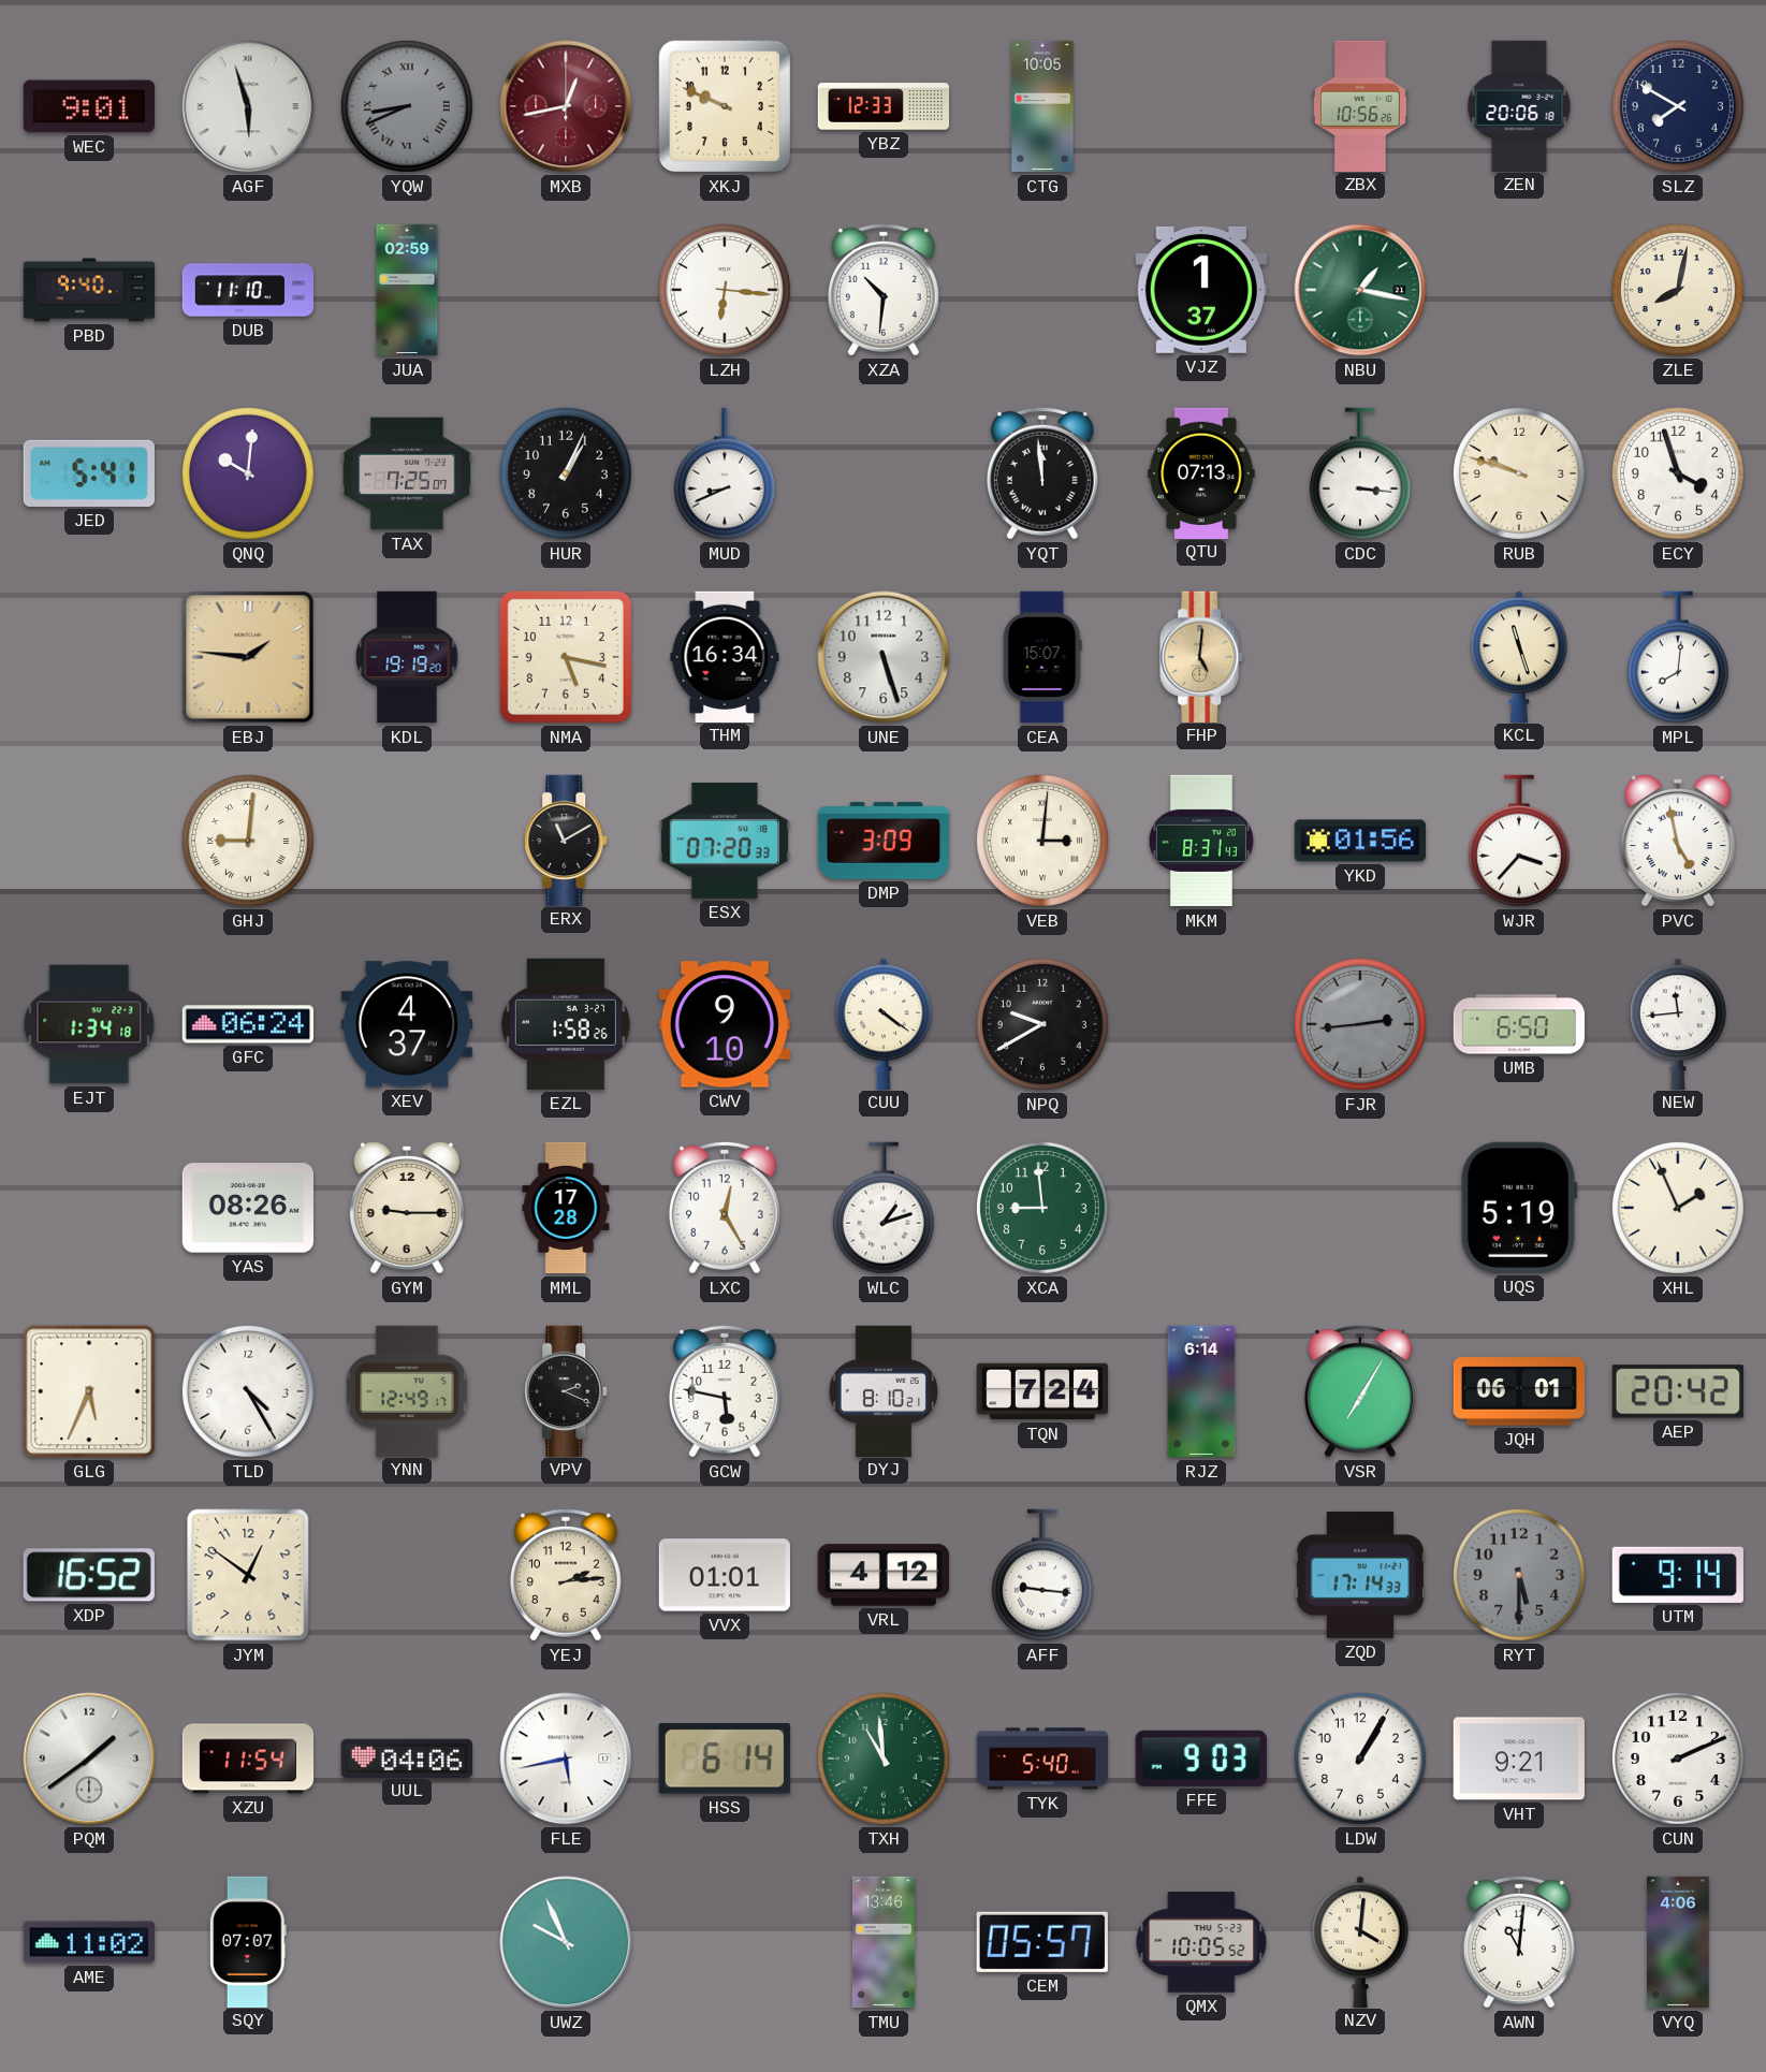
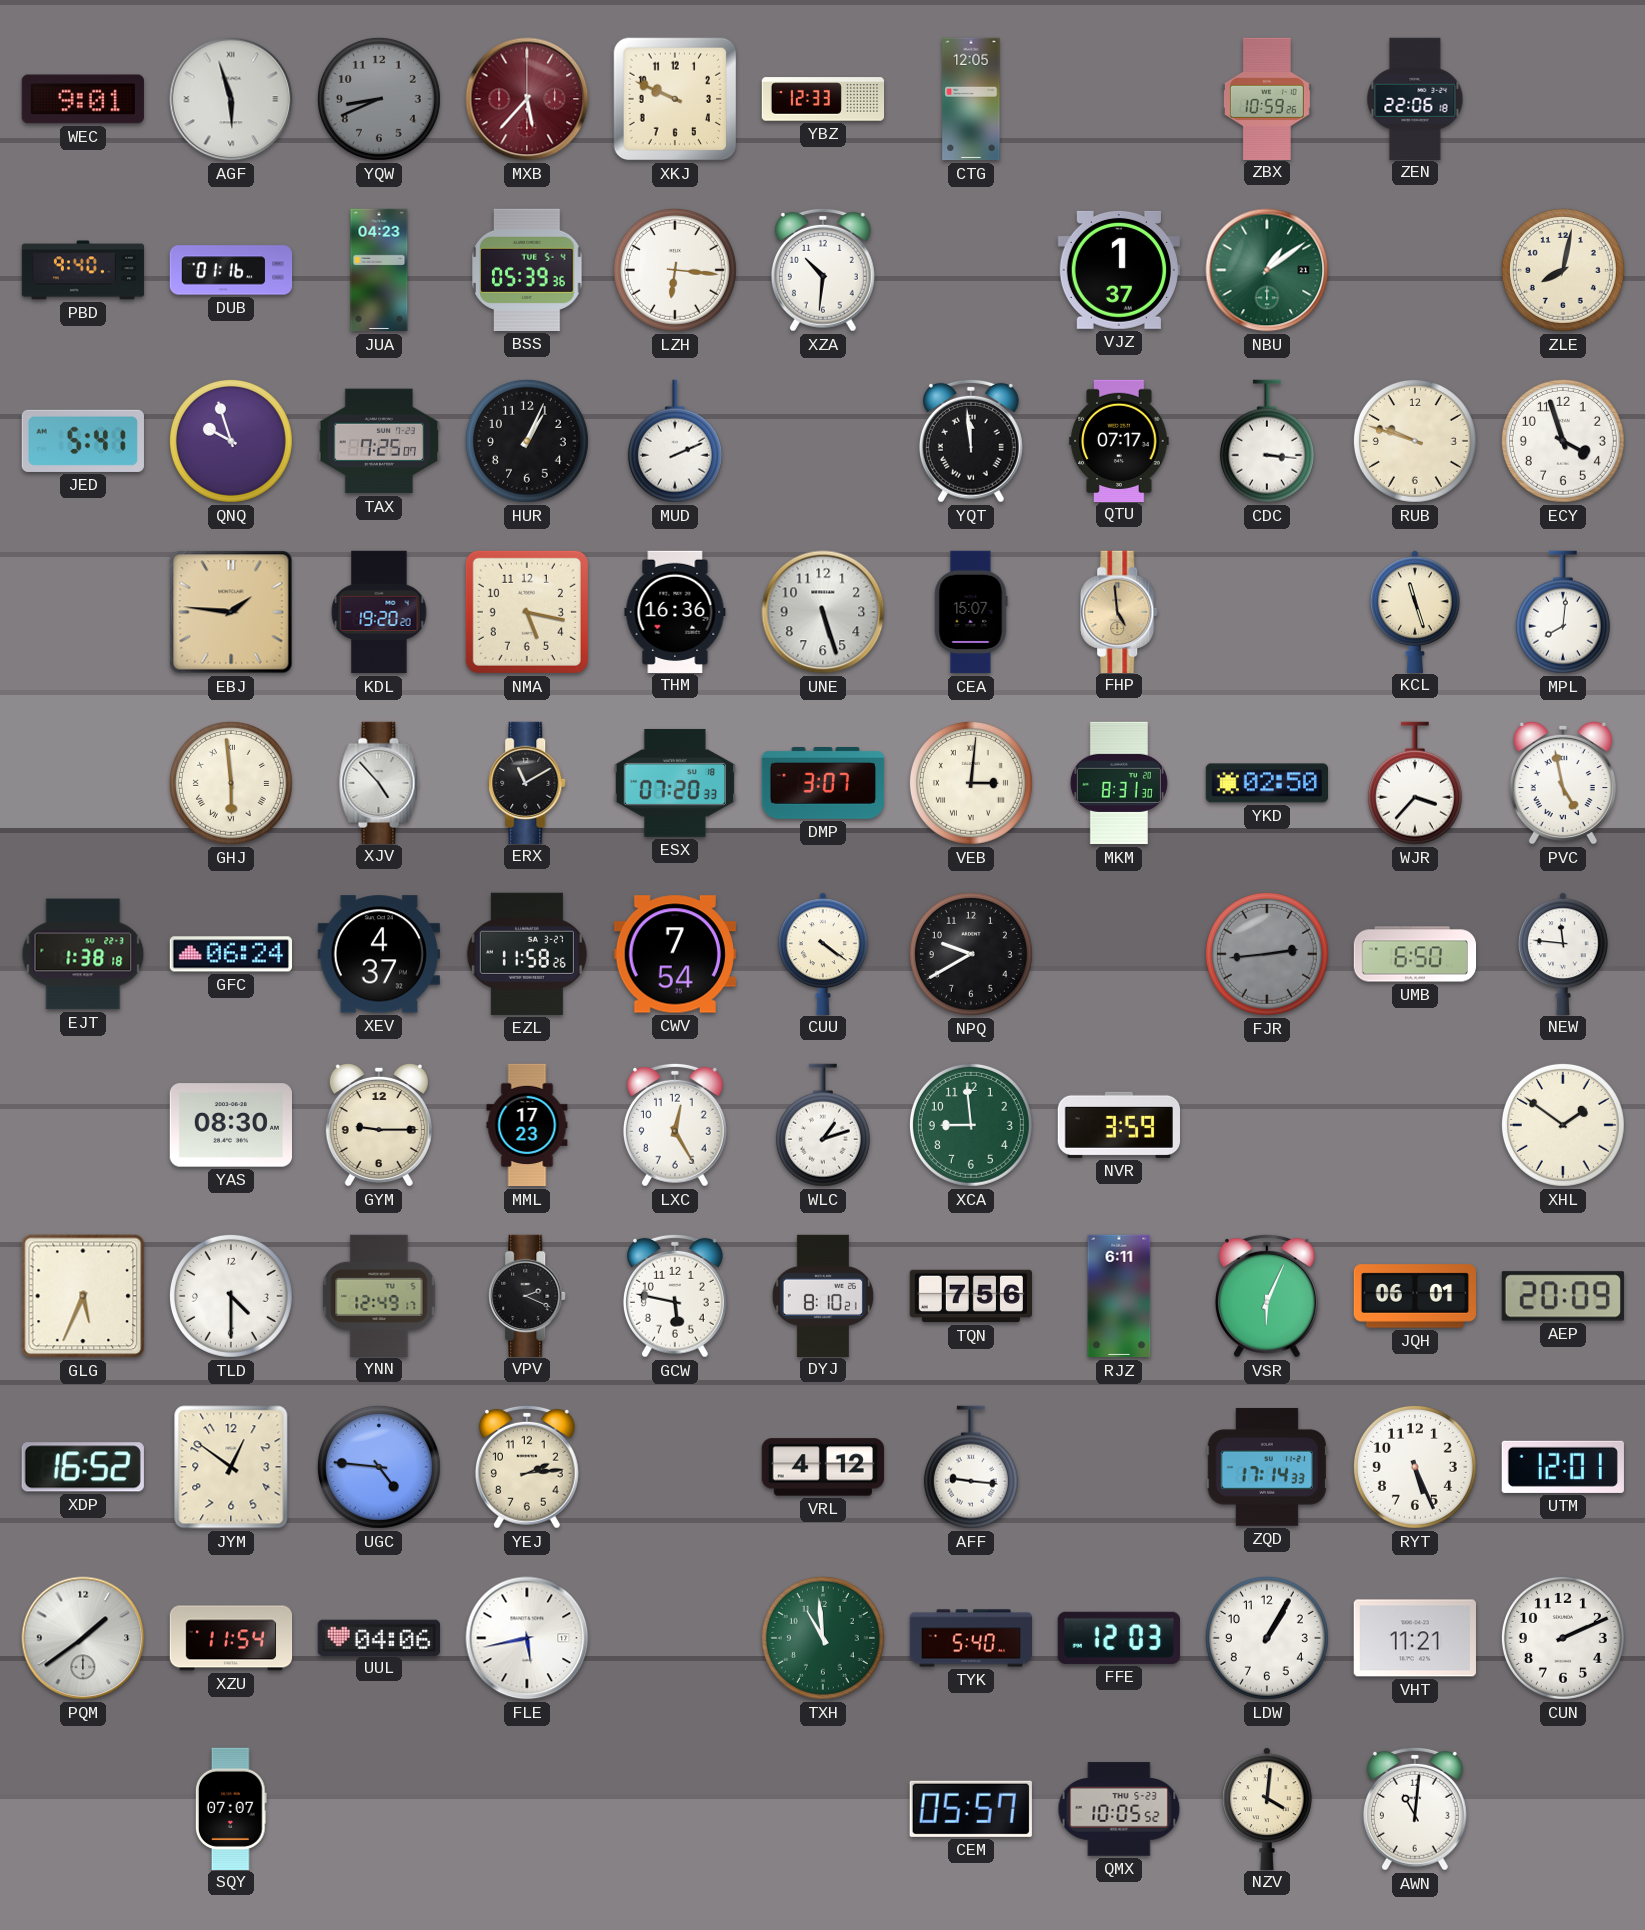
YQW numerals: Roman -> Arabic
MXB: 12:43 -> 5:37
CTG: 10:05 -> 12:05
ZBX: 10:56 -> 10:59
ZEN: 20:06 -> 22:06
SLZ: 7:50 -> none
DUB: 11:10 -> 01:16
JUA: 02:59 -> 04:23
BSS: none -> 05:39
NBU: 1:17 -> 1:09
QNQ: 10:01 -> 9:57
MUD: 8:41 -> 2:11
QTU: 07:13 -> 07:17
KDL: 19:19 -> 19:20
THM: 16:34 -> 16:36
FHP: 5:01 -> 4:59
GHJ: 9:01 -> 5:59
XJV: none -> 4:53
DMP: 3:09 -> 3:07
MKM: 8:31:43 -> 8:31:30
YKD: 01:56 -> 02:50
EJT: 1:34 -> 1:38
EZL: 1:58 -> 11:58
CWV: 9:10 -> 7:54
NEW: 11:44 -> 11:46
YAS: 08:26 -> 08:30
MML: 17:28 -> 17:23
NVR: none -> 3:59
UQS: 5:19 -> none
XHL: 1:56 -> 1:51
TLD: 4:25 -> 4:30
TQN: 7:24 -> 7:56
RJZ: 6:14 -> 6:11
VSR: 7:05 -> 6:04
AEP: 20:42 -> 20:09
UGC: none -> 4:46
VVX: 01:01 -> none
RYT: 5:30 -> 5:26
RYT dial: grey -> white
UTM: 9:14 -> 12:01
HSS: 6:14 -> none
FFE: 9:03 -> 12:03
VHT: 9:21 -> 11:21
AME: 11:02 -> none
UWZ: 9:56 -> none
TMU: 13:46 -> none
VYQ: 4:06 -> none
